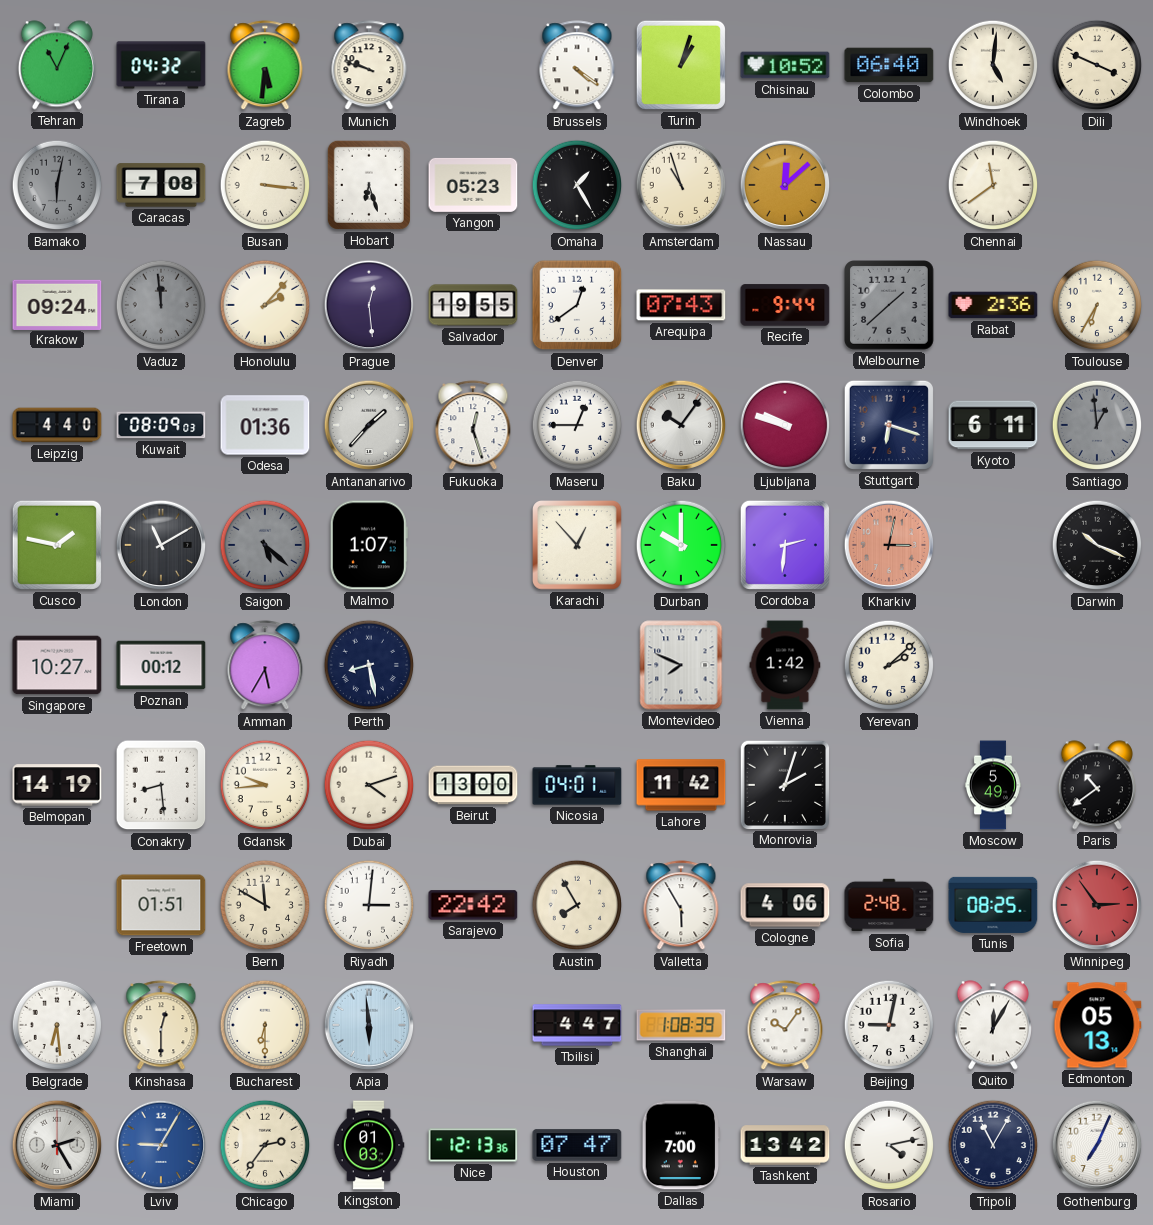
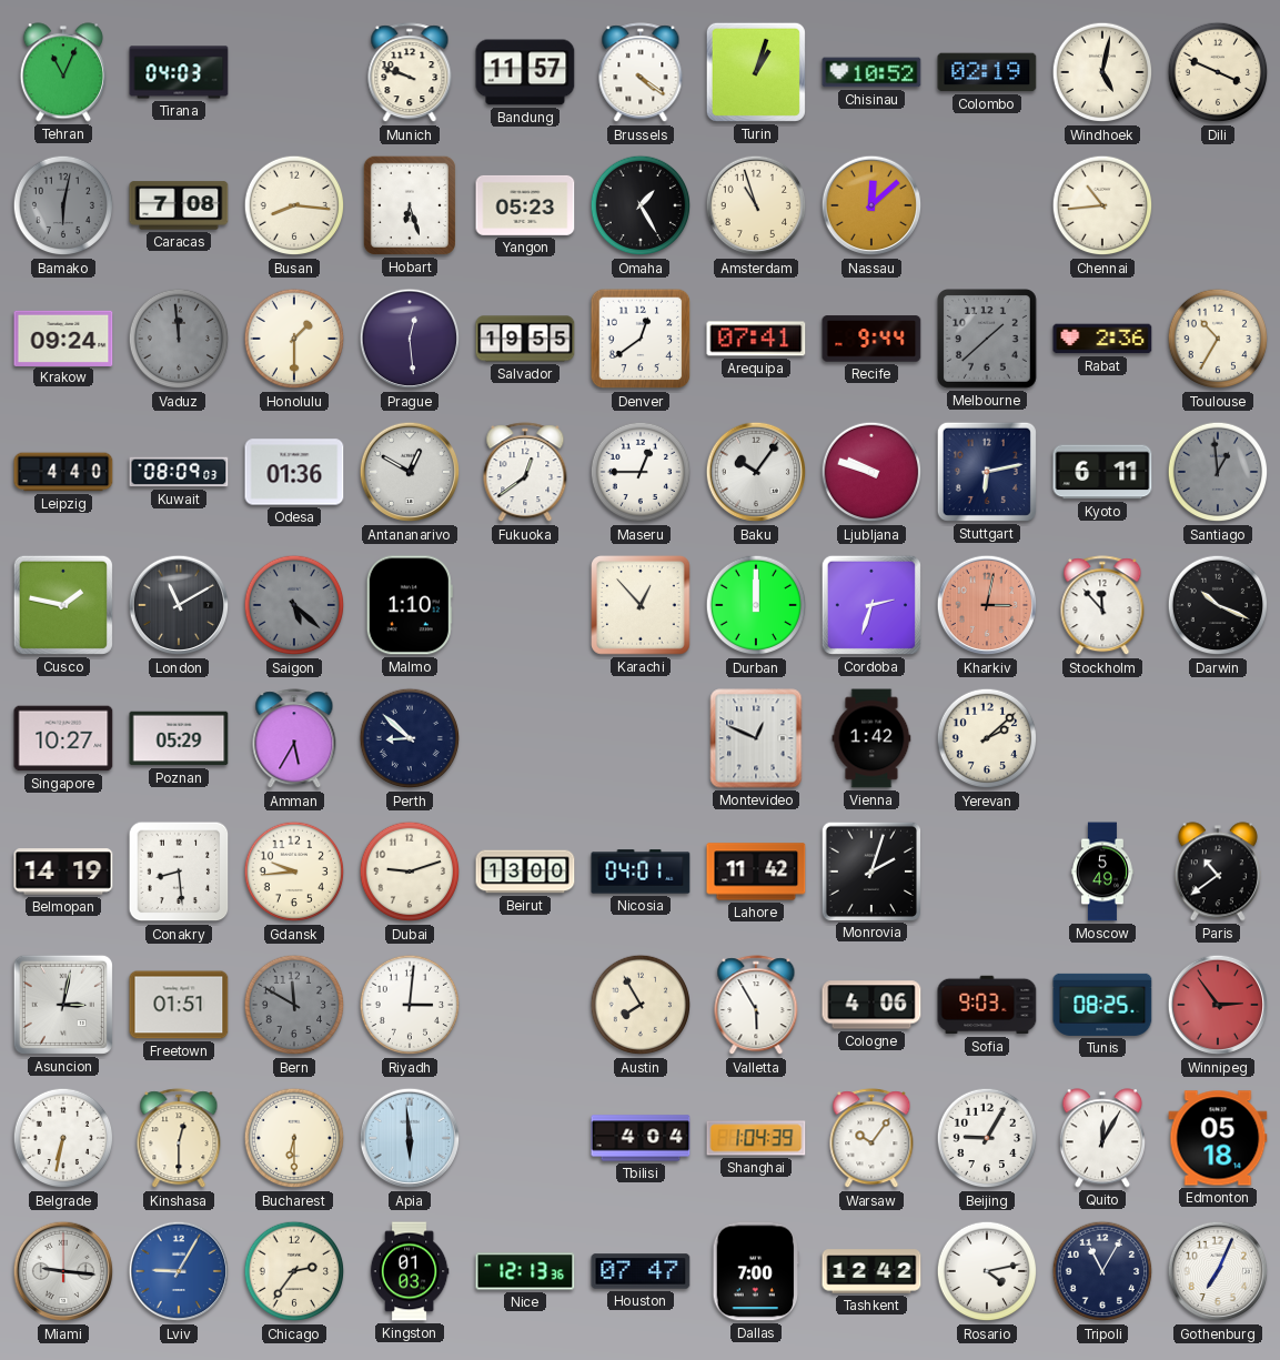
Tirana: 04:32 -> 04:03
Zagreb: 5:31 -> none
Bandung: none -> 11:57
Colombo: 06:40 -> 02:19
Windhoek: 5:01 -> 5:02
Busan: 3:16 -> 8:16
Chennai: 11:39 -> 10:44
Honolulu: 2:07 -> 1:30
Arequipa: 07:43 -> 07:41
Toulouse: 6:35 -> 10:35
Antananarivo: 1:37 -> 12:50
Fukuoka: 12:27 -> 12:39
Stuttgart: 6:18 -> 6:13
Malmo: 1:07 -> 1:10
Durban: 10:00 -> 12:00
Cordoba: 2:31 -> 2:33
Stockholm: none -> 11:53
Poznan: 00:12 -> 05:29
Perth: 8:28 -> 8:52
Montevideo: 7:49 -> 12:49
Dubai: 4:12 -> 9:12
Asuncion: none -> 3:02
Bern dial: cream -> grey
Sarajevo: 22:42 -> none
Sofia: 2:48 -> 9:03
Belgrade: 6:29 -> 6:32
Tbilisi: 4:47 -> 4:04
Shanghai: 1:08 -> 1:04
Beijing: 9:02 -> 9:05
Edmonton: 05:13 -> 05:18
Miami: 2:25 -> 9:16
Tashkent: 13:42 -> 12:42
